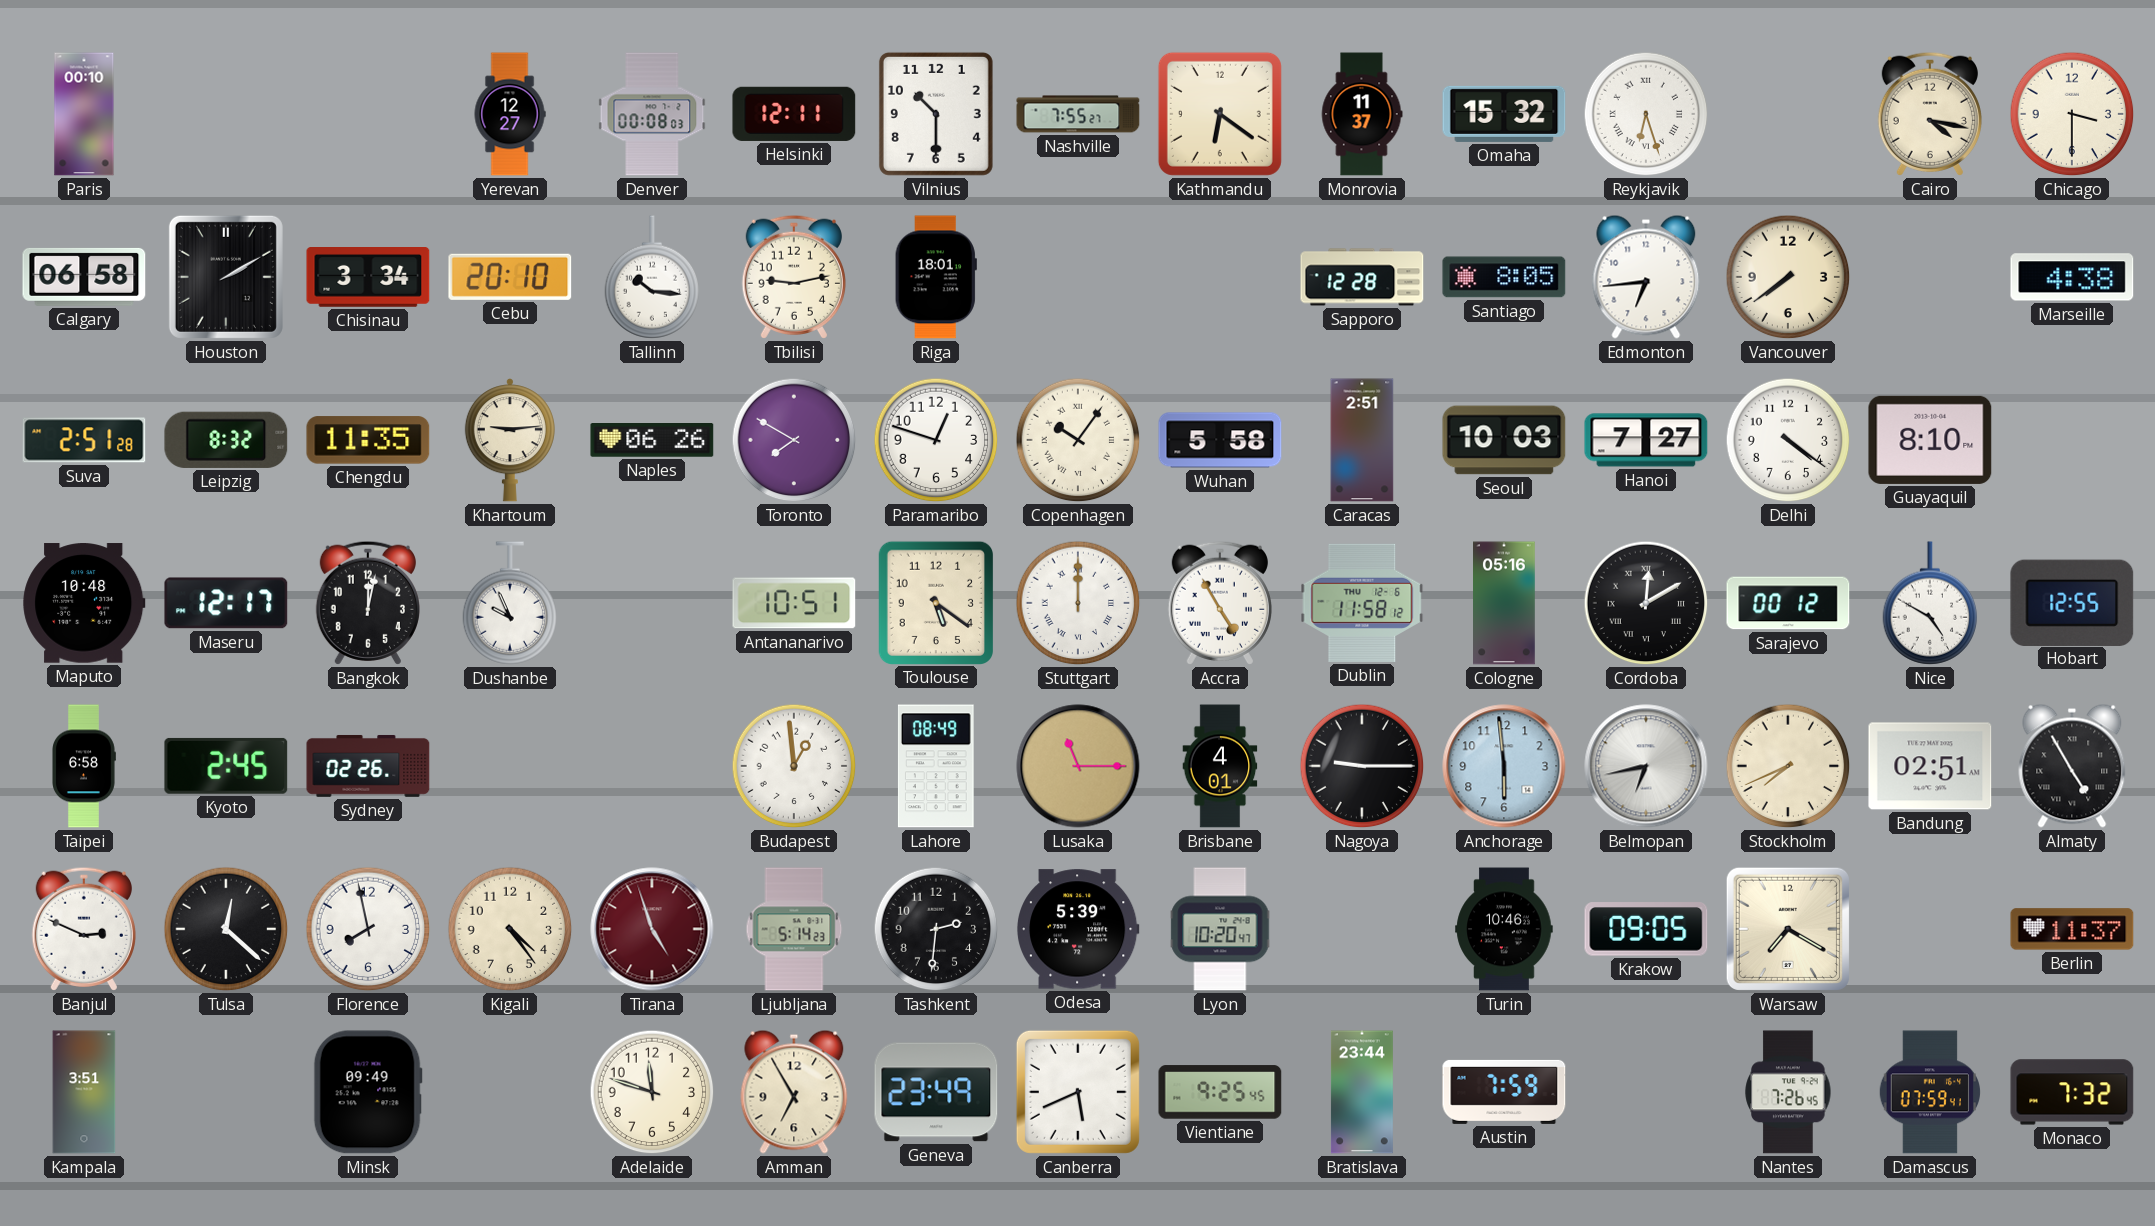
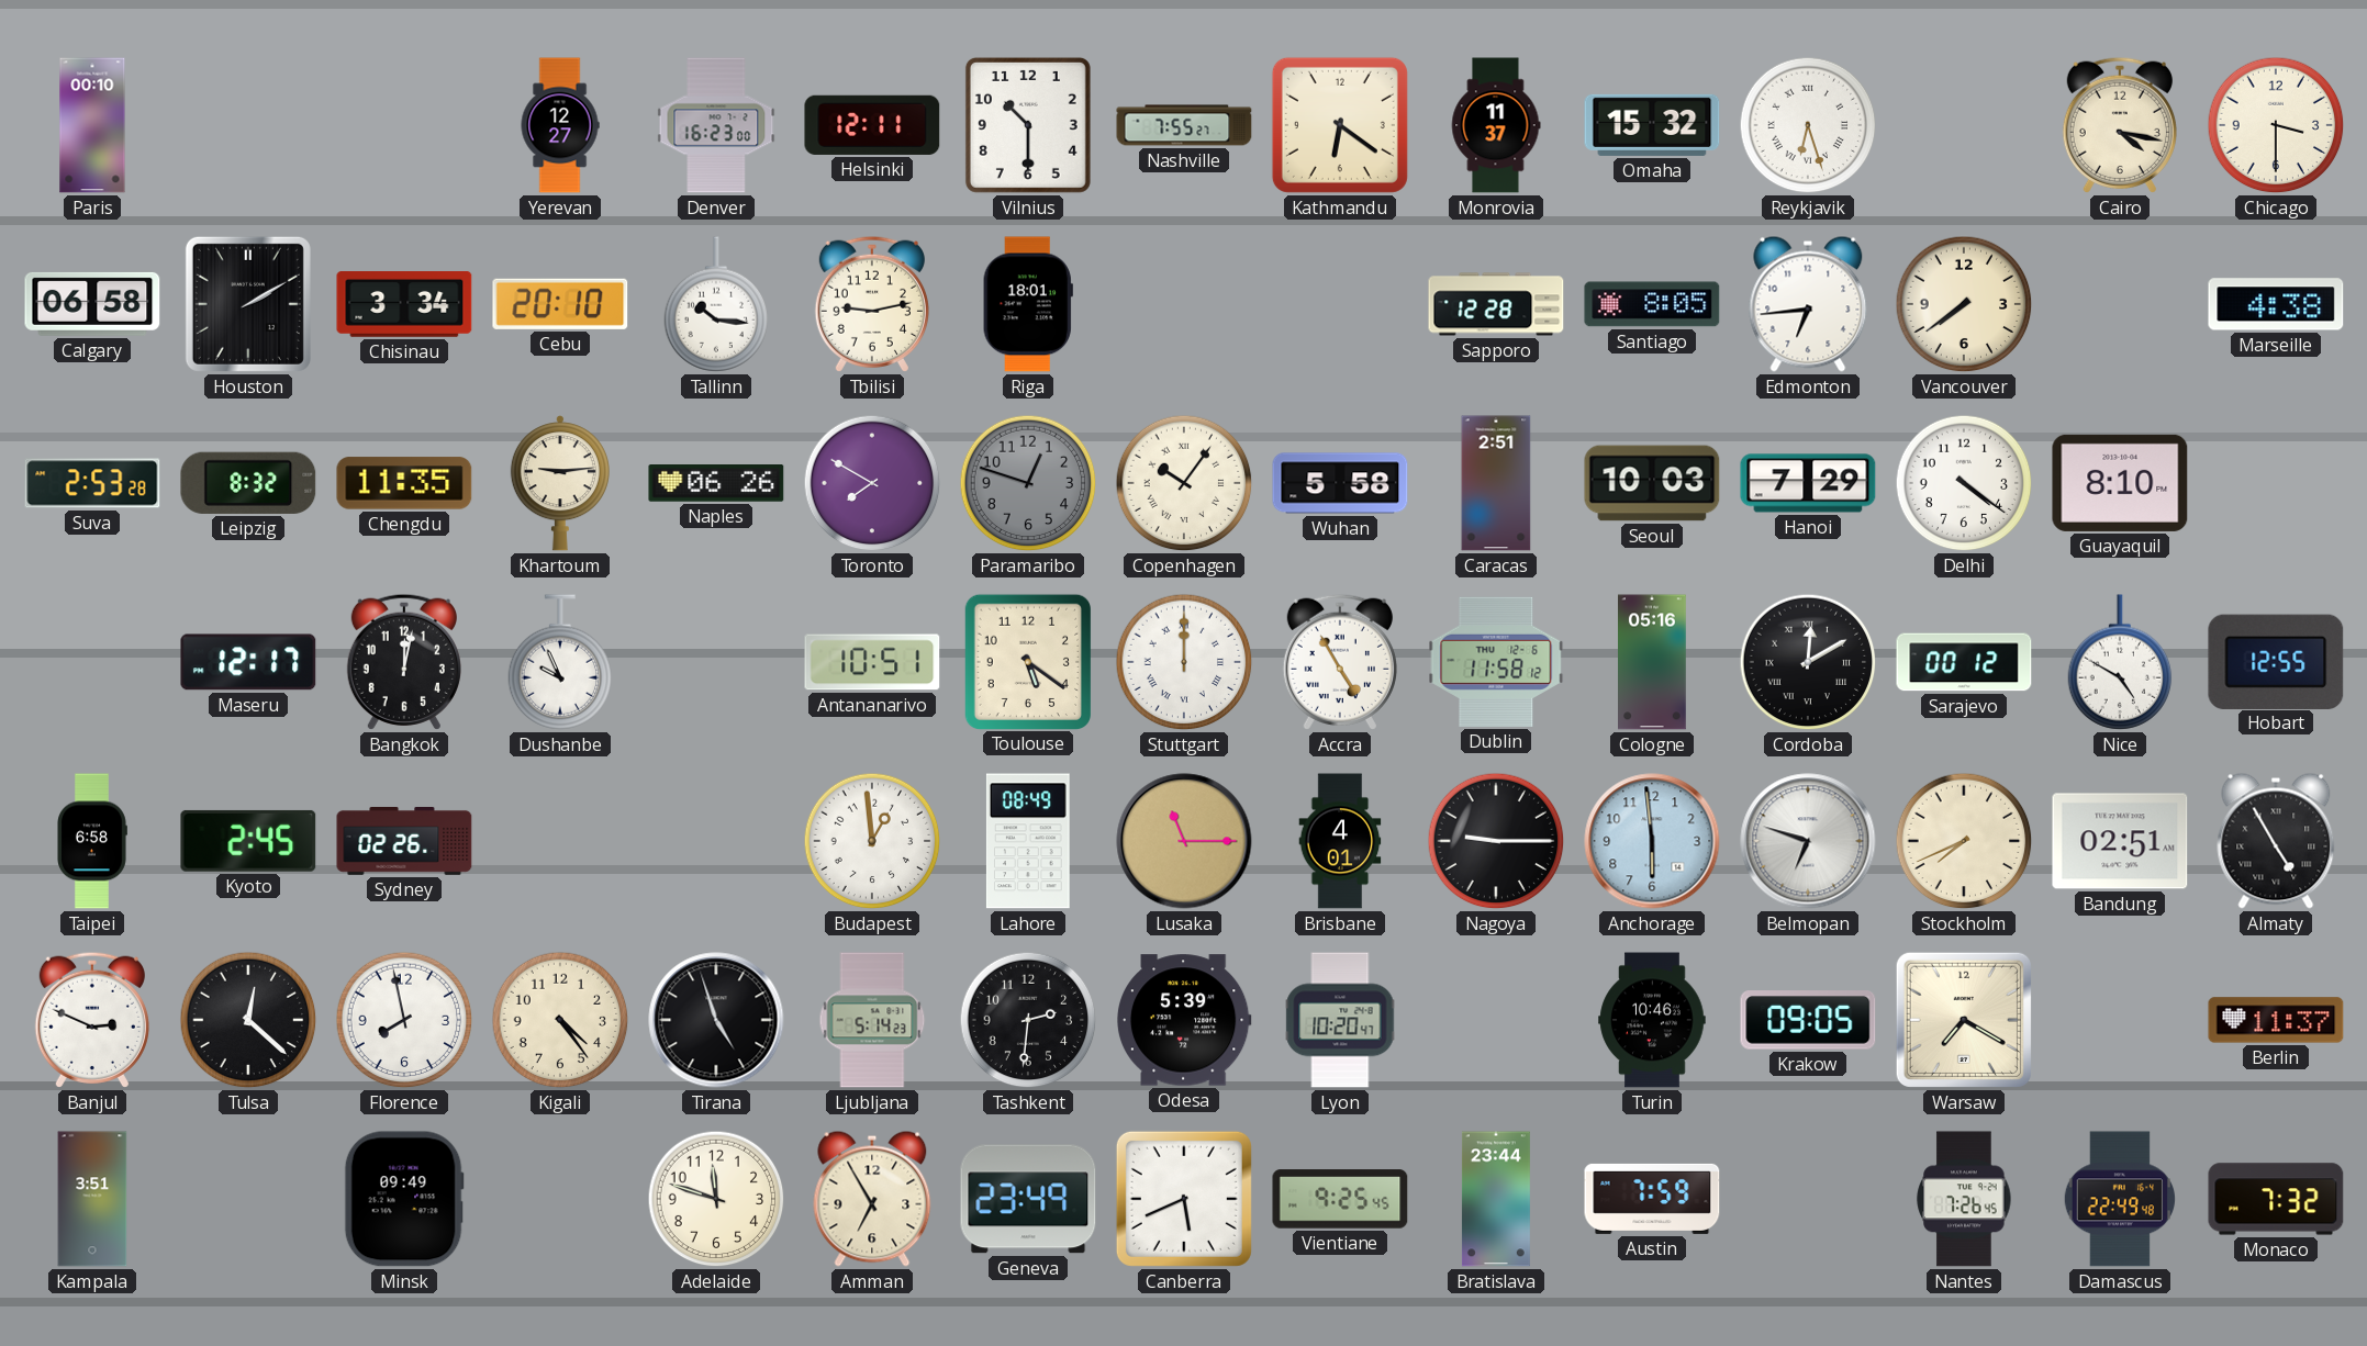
Denver: 00:08 -> 16:23
Suva: 2:51 -> 2:53
Paramaribo dial: white -> grey
Hanoi: 7:27 -> 7:29
Maputo: 10:48 -> none
Belmopan: 6:43 -> 6:48
Tirana dial: burgundy -> black
Damascus: 07:59 -> 22:49
